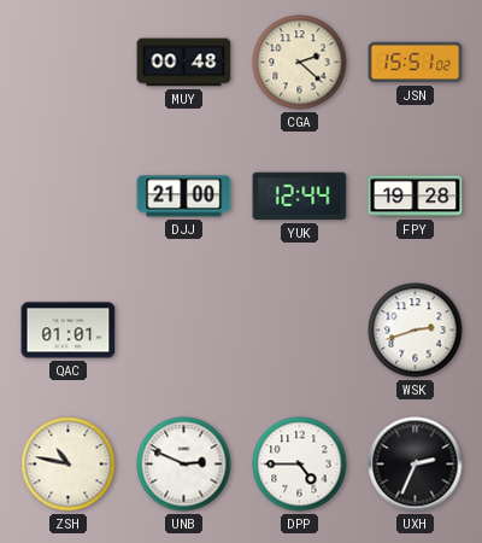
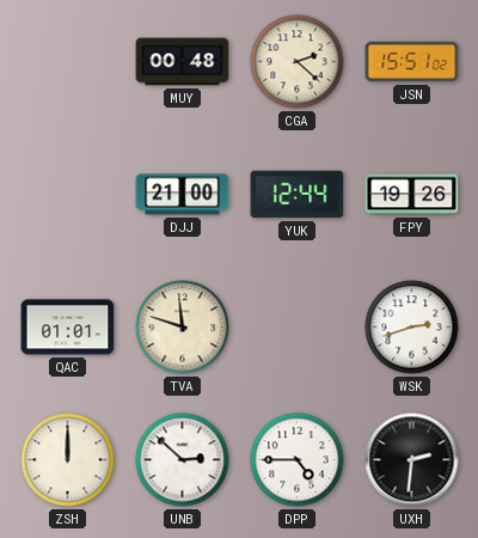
FPY: 19:28 -> 19:26
TVA: none -> 11:48
ZSH: 10:47 -> 12:00
UNB: 2:49 -> 2:52
UXH: 2:34 -> 2:31
